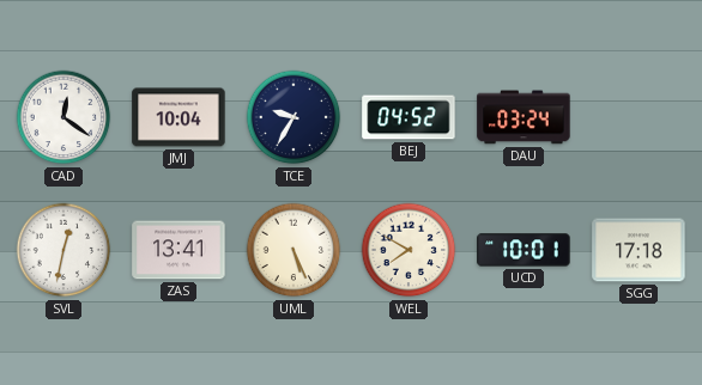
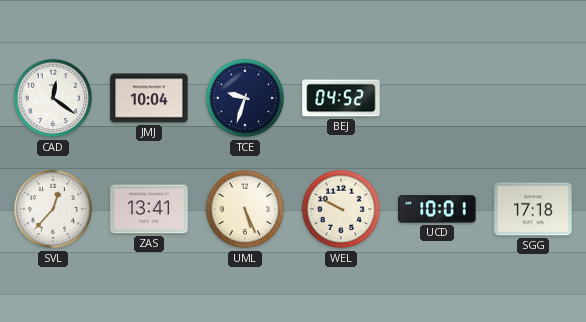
TCE: 9:35 -> 9:33
DAU: 03:24 -> none
SVL: 12:32 -> 12:37
WEL: 7:50 -> 9:50
